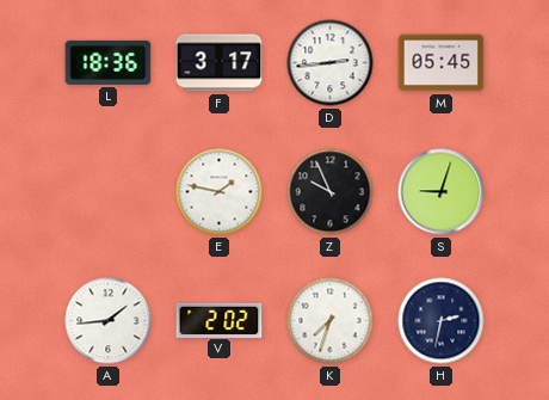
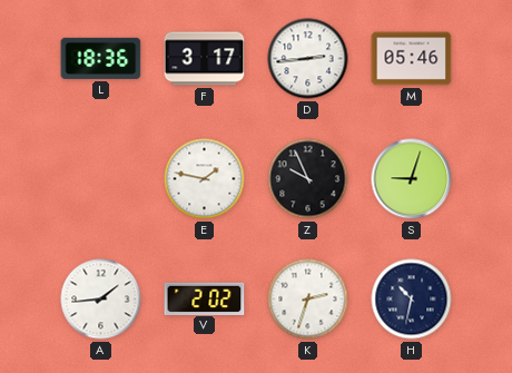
M: 05:45 -> 05:46
K: 7:33 -> 2:33
H: 2:32 -> 10:32
